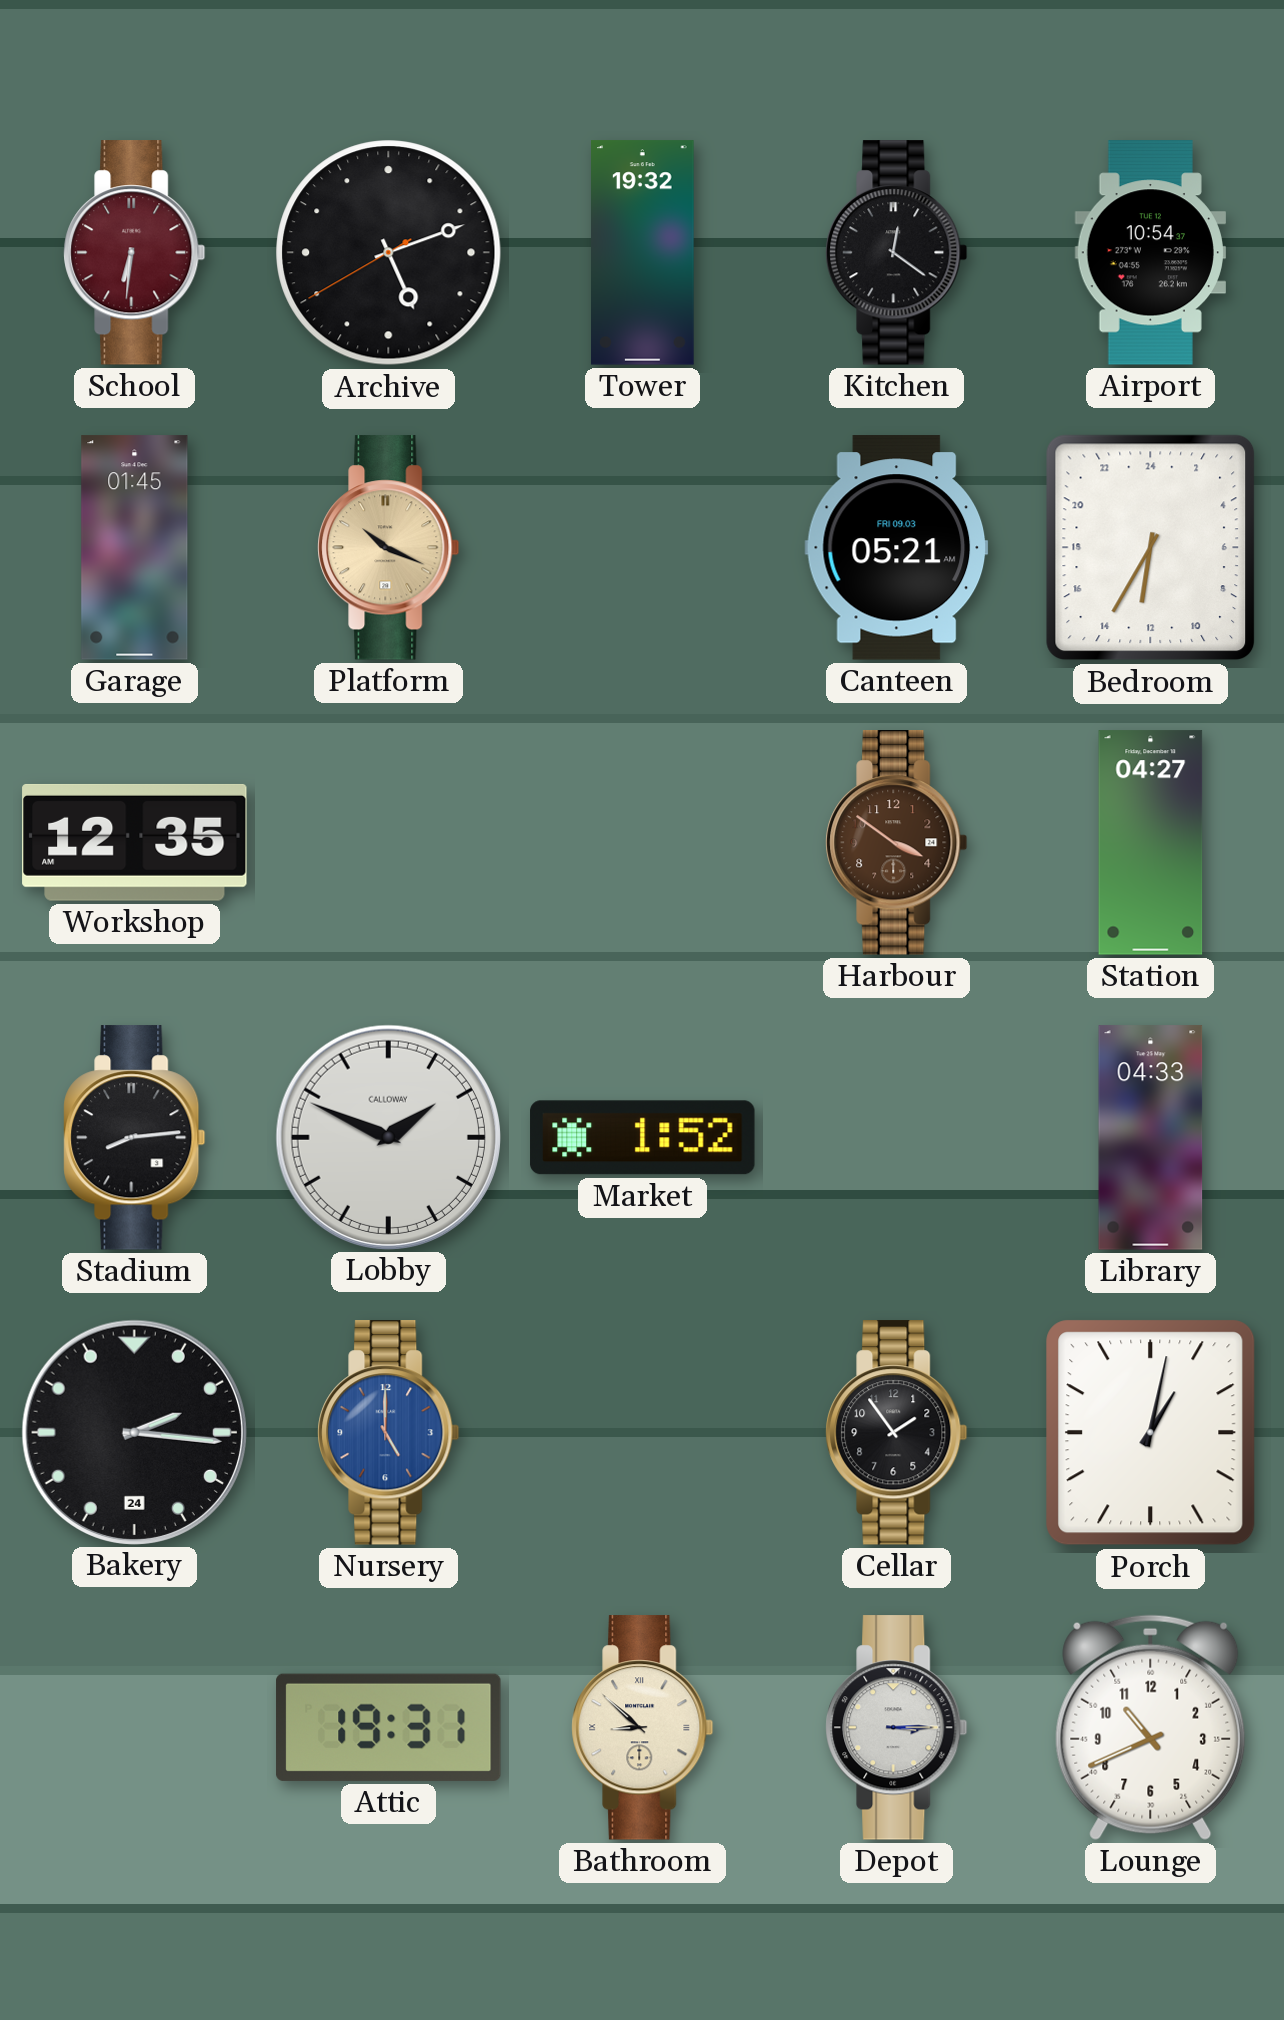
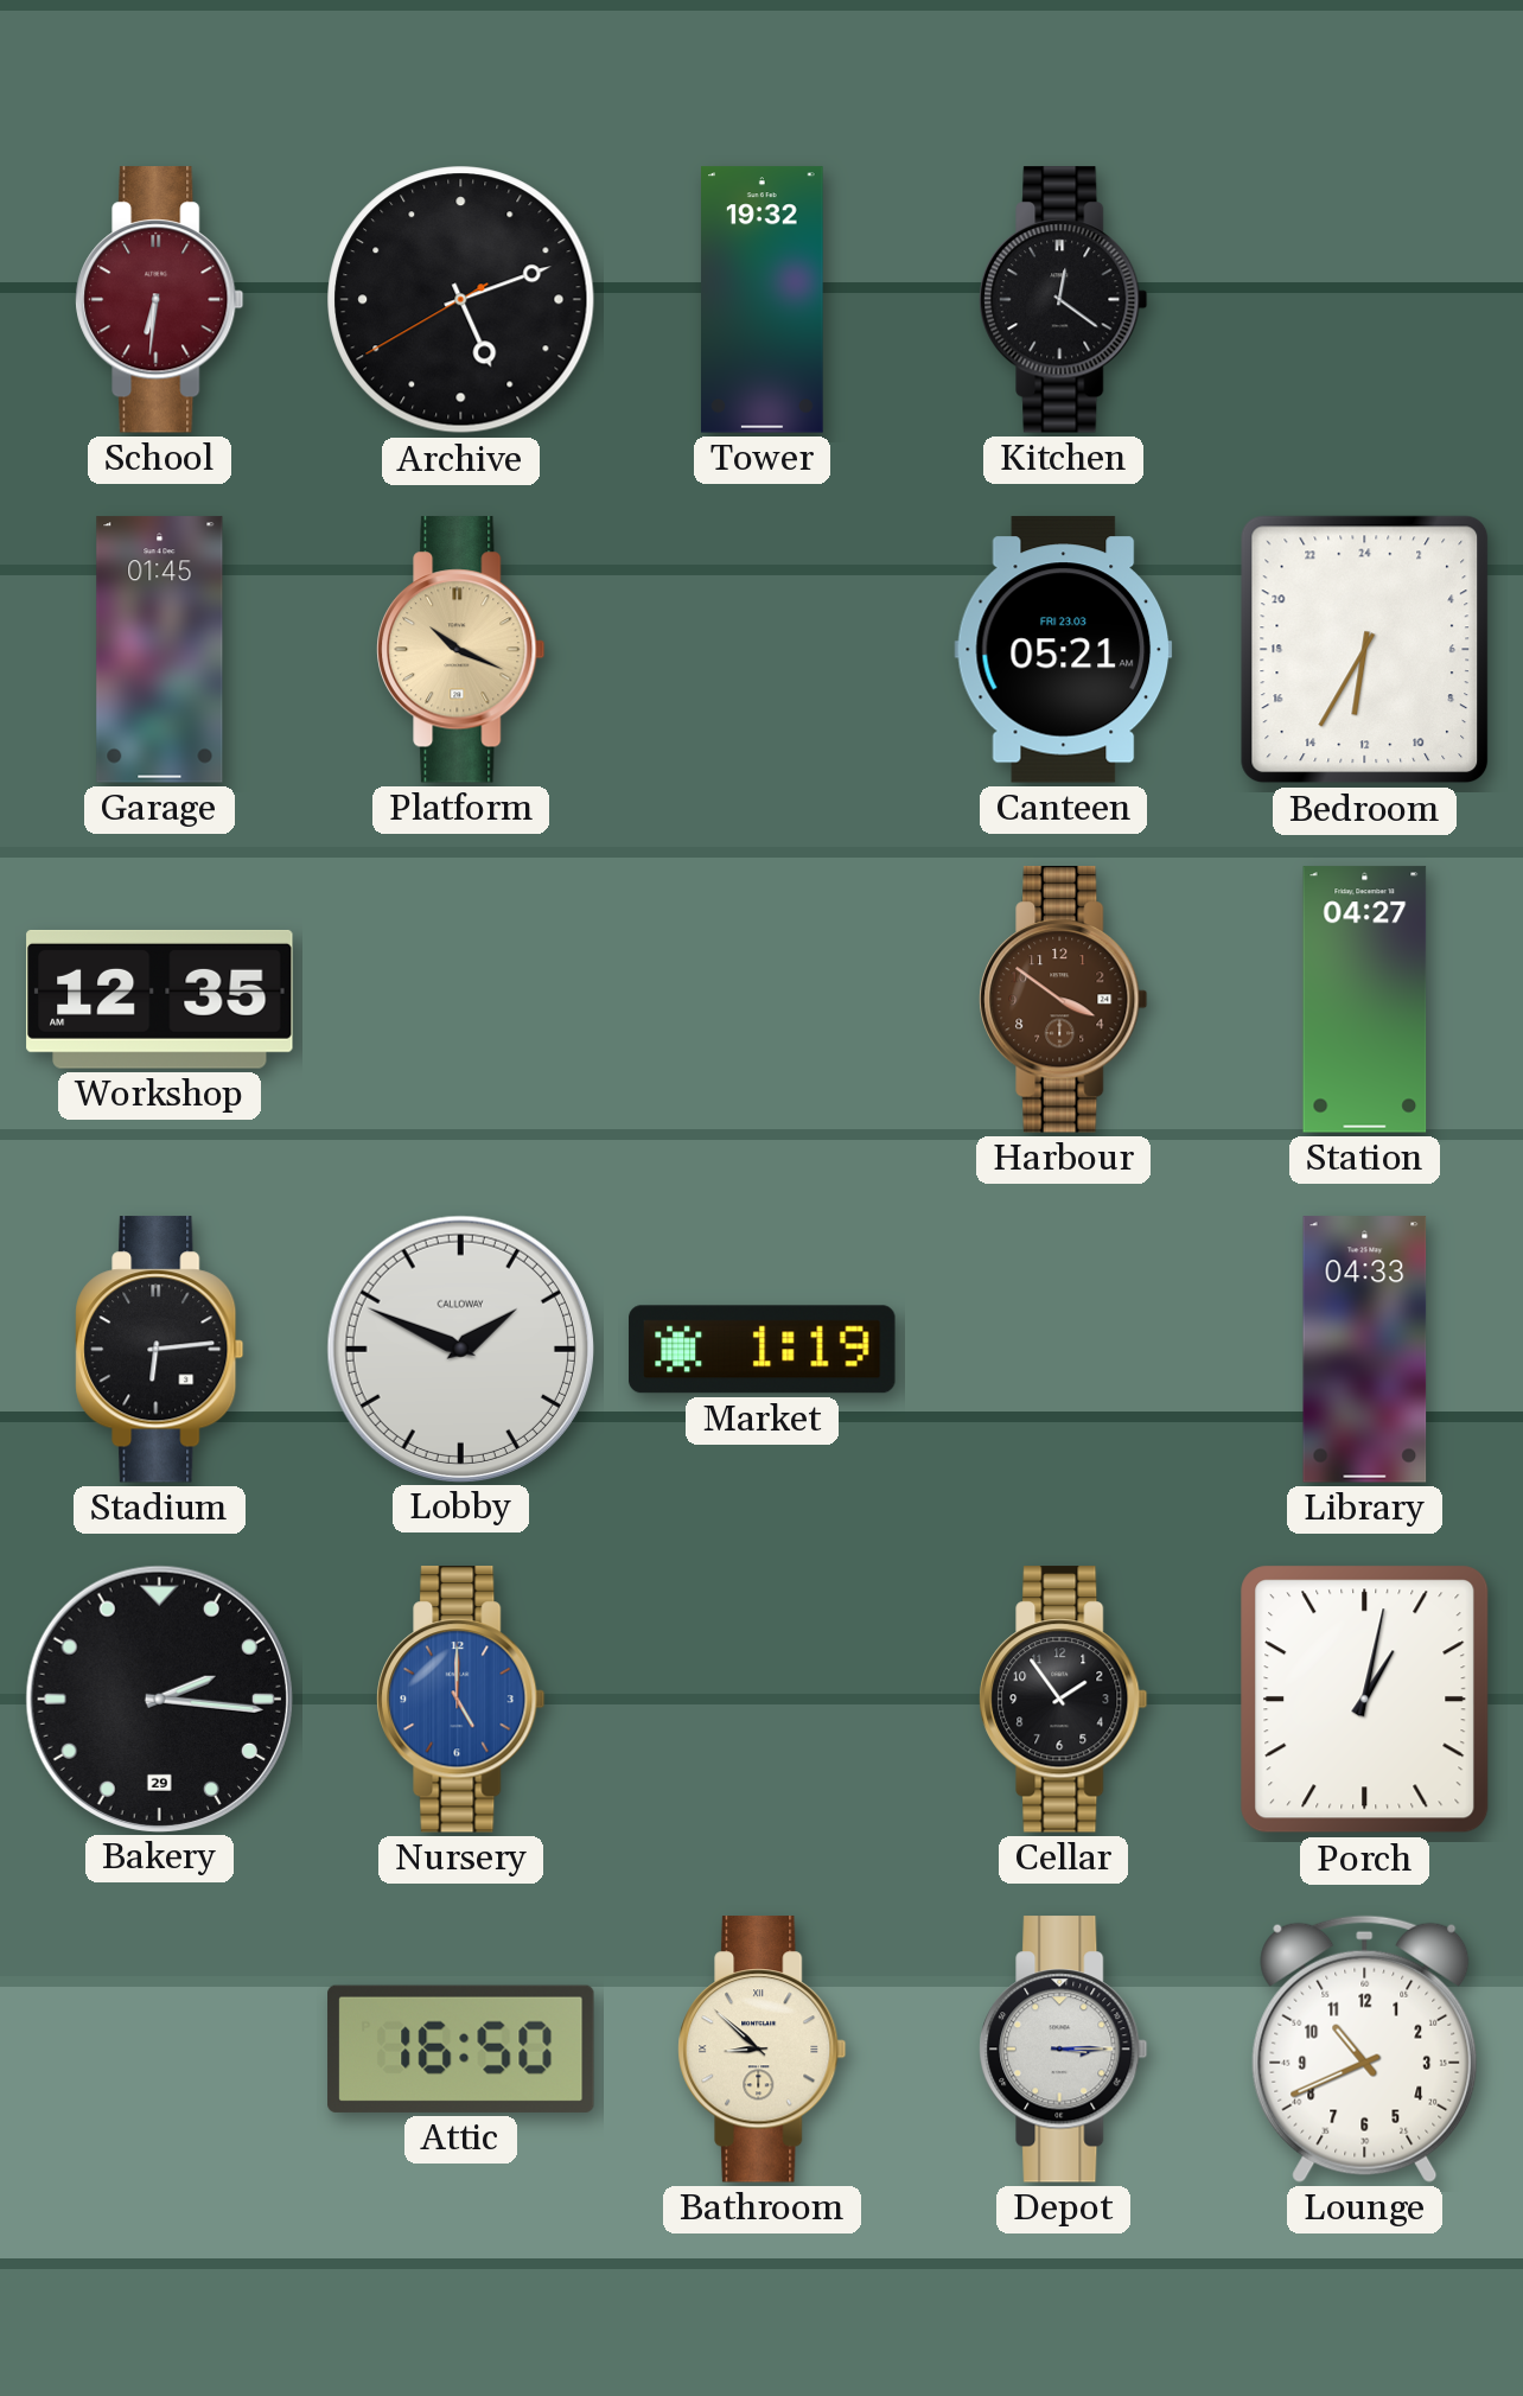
Airport: 10:54 -> none
Canteen date: FRI 09.03 -> FRI 23.03
Stadium: 8:14 -> 6:14
Market: 1:52 -> 1:19
Bakery date: 24 -> 29
Attic: 19:31 -> 16:50
